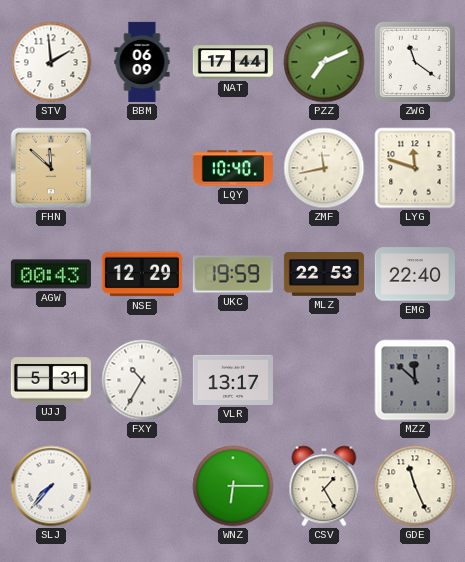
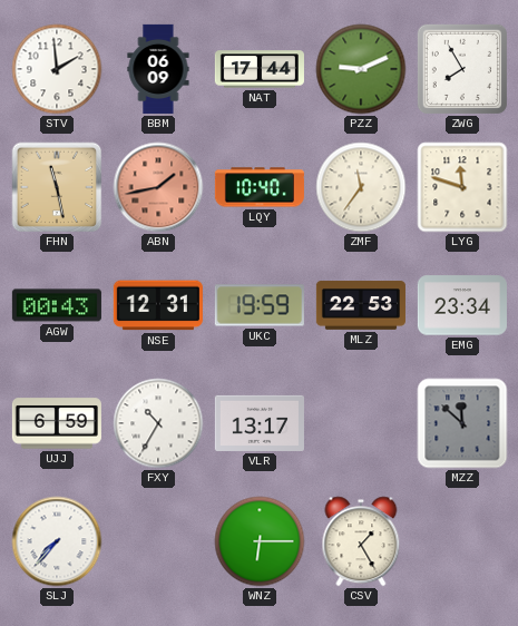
PZZ: 7:11 -> 9:11
ZWG: 11:21 -> 7:55
FHN: 11:52 -> 11:28
ABN: none -> 1:43
ZMF: 11:43 -> 11:36
NSE: 12:29 -> 12:31
EMG: 22:40 -> 23:34
UJJ: 5:31 -> 6:59
GDE: 11:26 -> none
